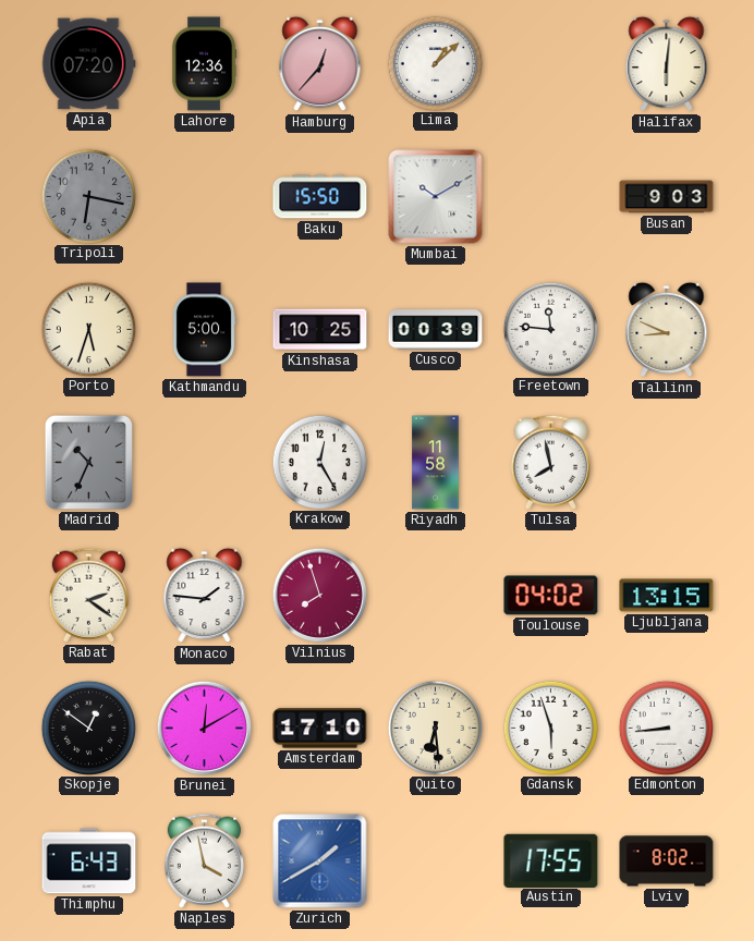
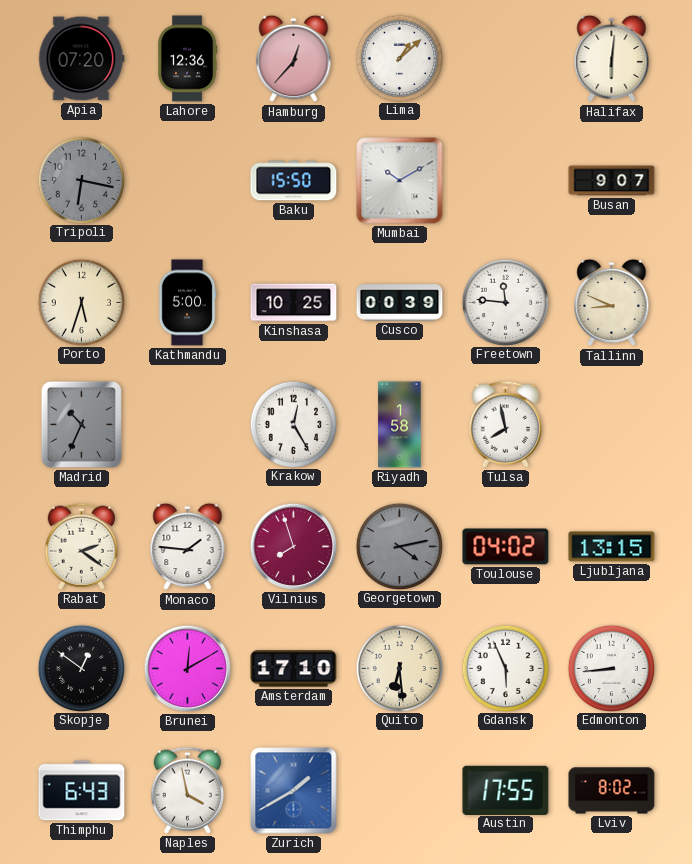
Busan: 9:03 -> 9:07
Riyadh: 11:58 -> 1:58
Georgetown: none -> 4:13
Gdansk: 5:57 -> 5:56
